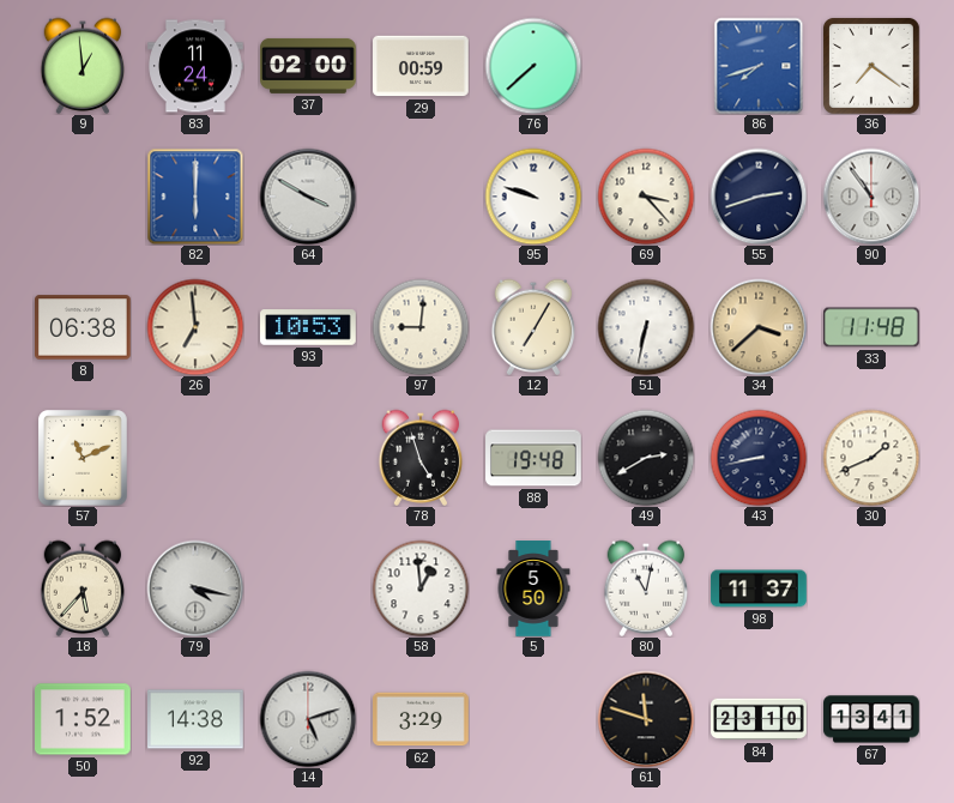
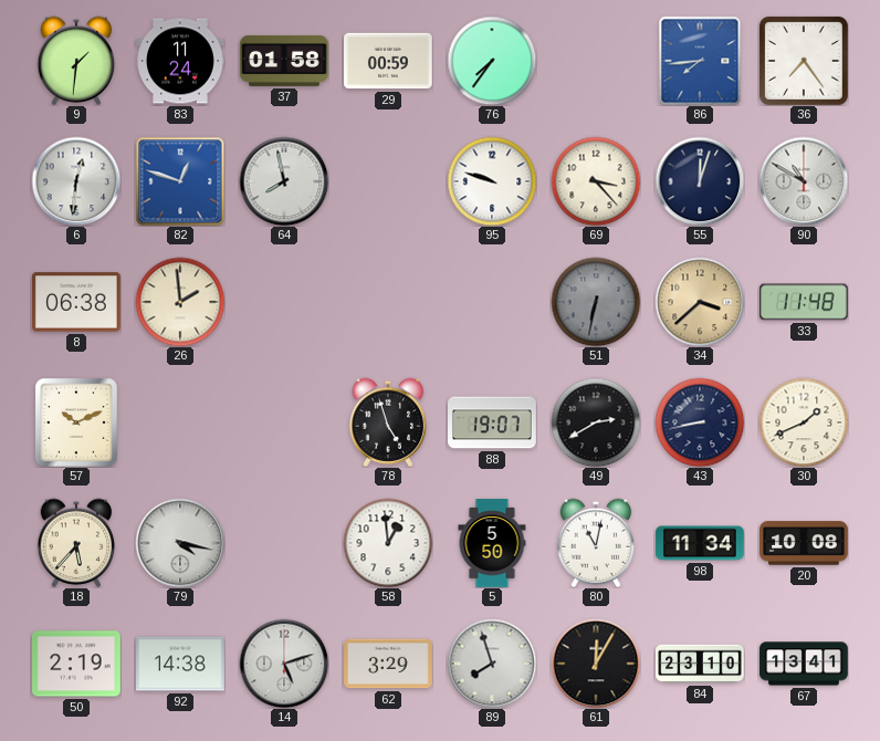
9: 12:59 -> 1:31
37: 02:00 -> 01:58
76: 7:38 -> 7:36
86: 7:42 -> 7:44
36: 7:21 -> 7:24
6: none -> 12:31
82: 6:00 -> 12:48
64: 3:50 -> 7:58
55: 2:42 -> 12:03
90: 10:54 -> 10:50
26: 6:59 -> 1:59
93: 10:53 -> none
97: 9:01 -> none
12: 7:05 -> none
51 dial: white -> grey
57: 11:11 -> 10:11
88: 19:48 -> 19:07
98: 11:37 -> 11:34
20: none -> 10:08
50: 1:52 -> 2:19
89: none -> 7:57
61: 11:48 -> 12:05
